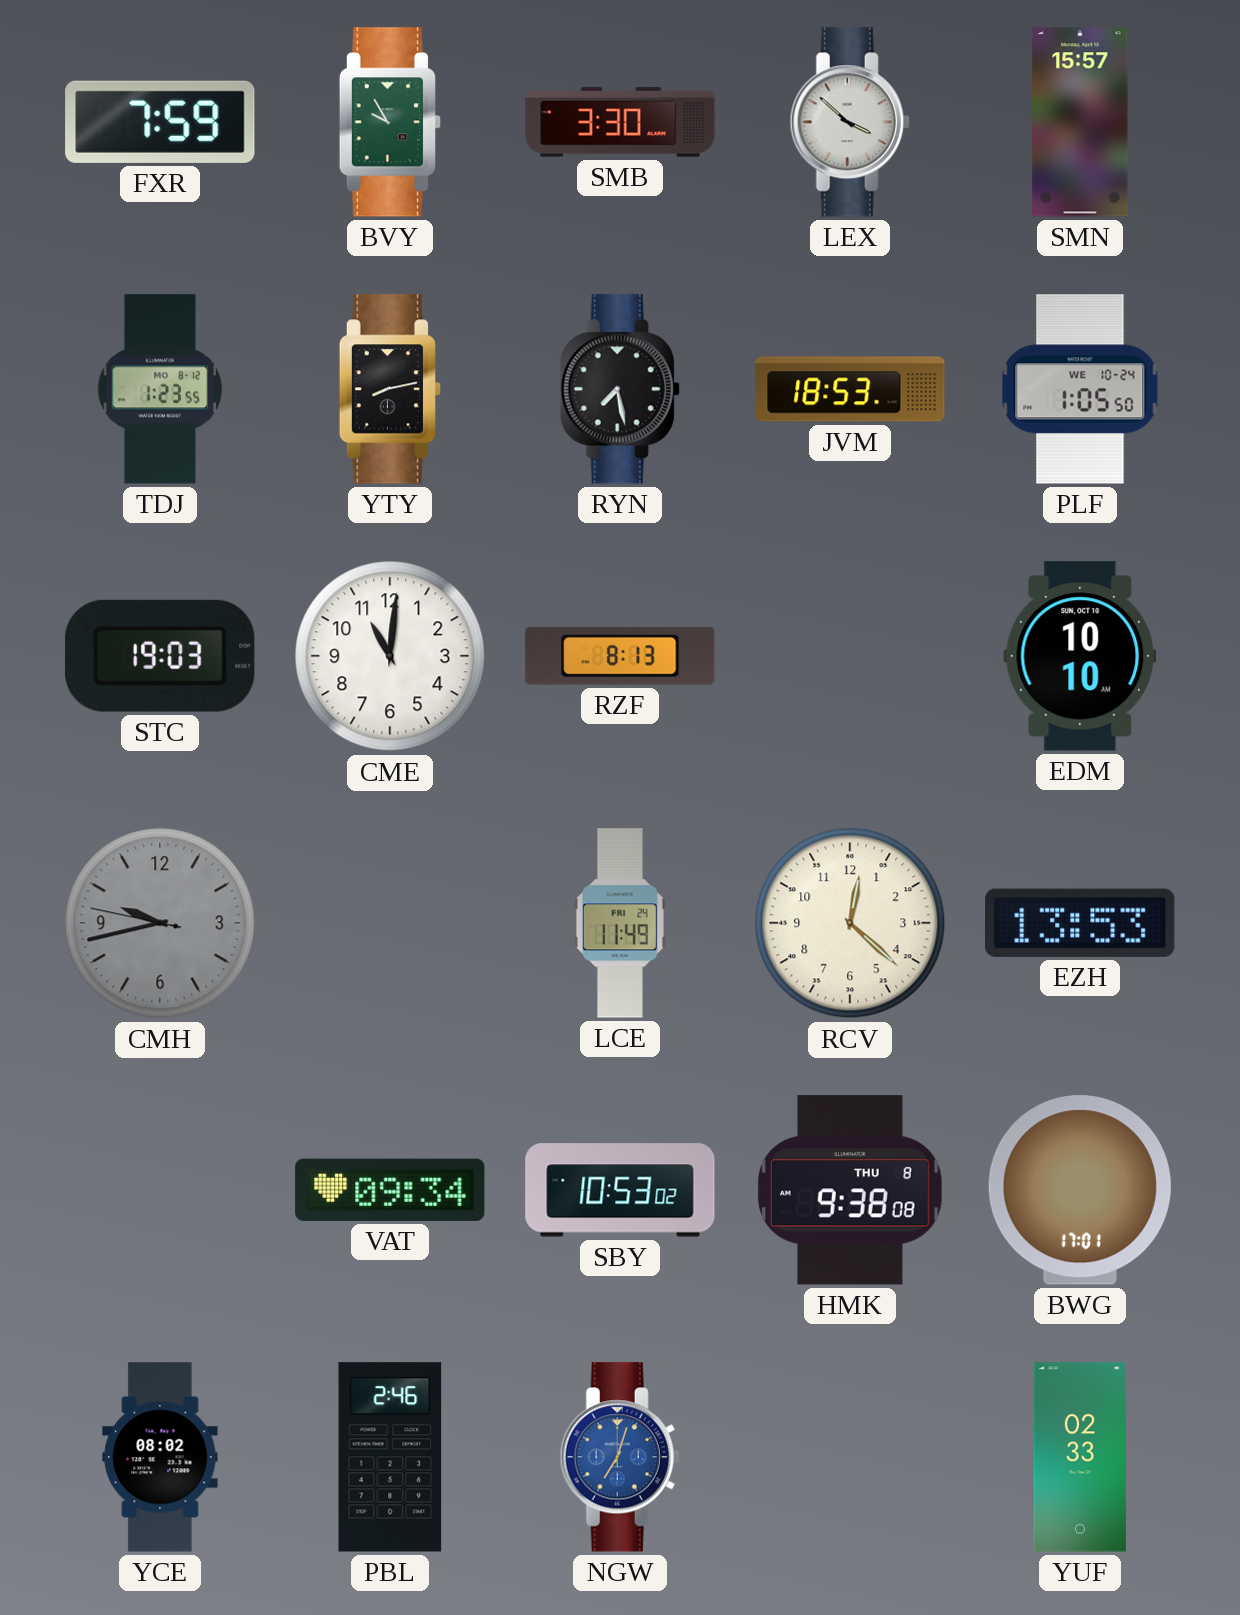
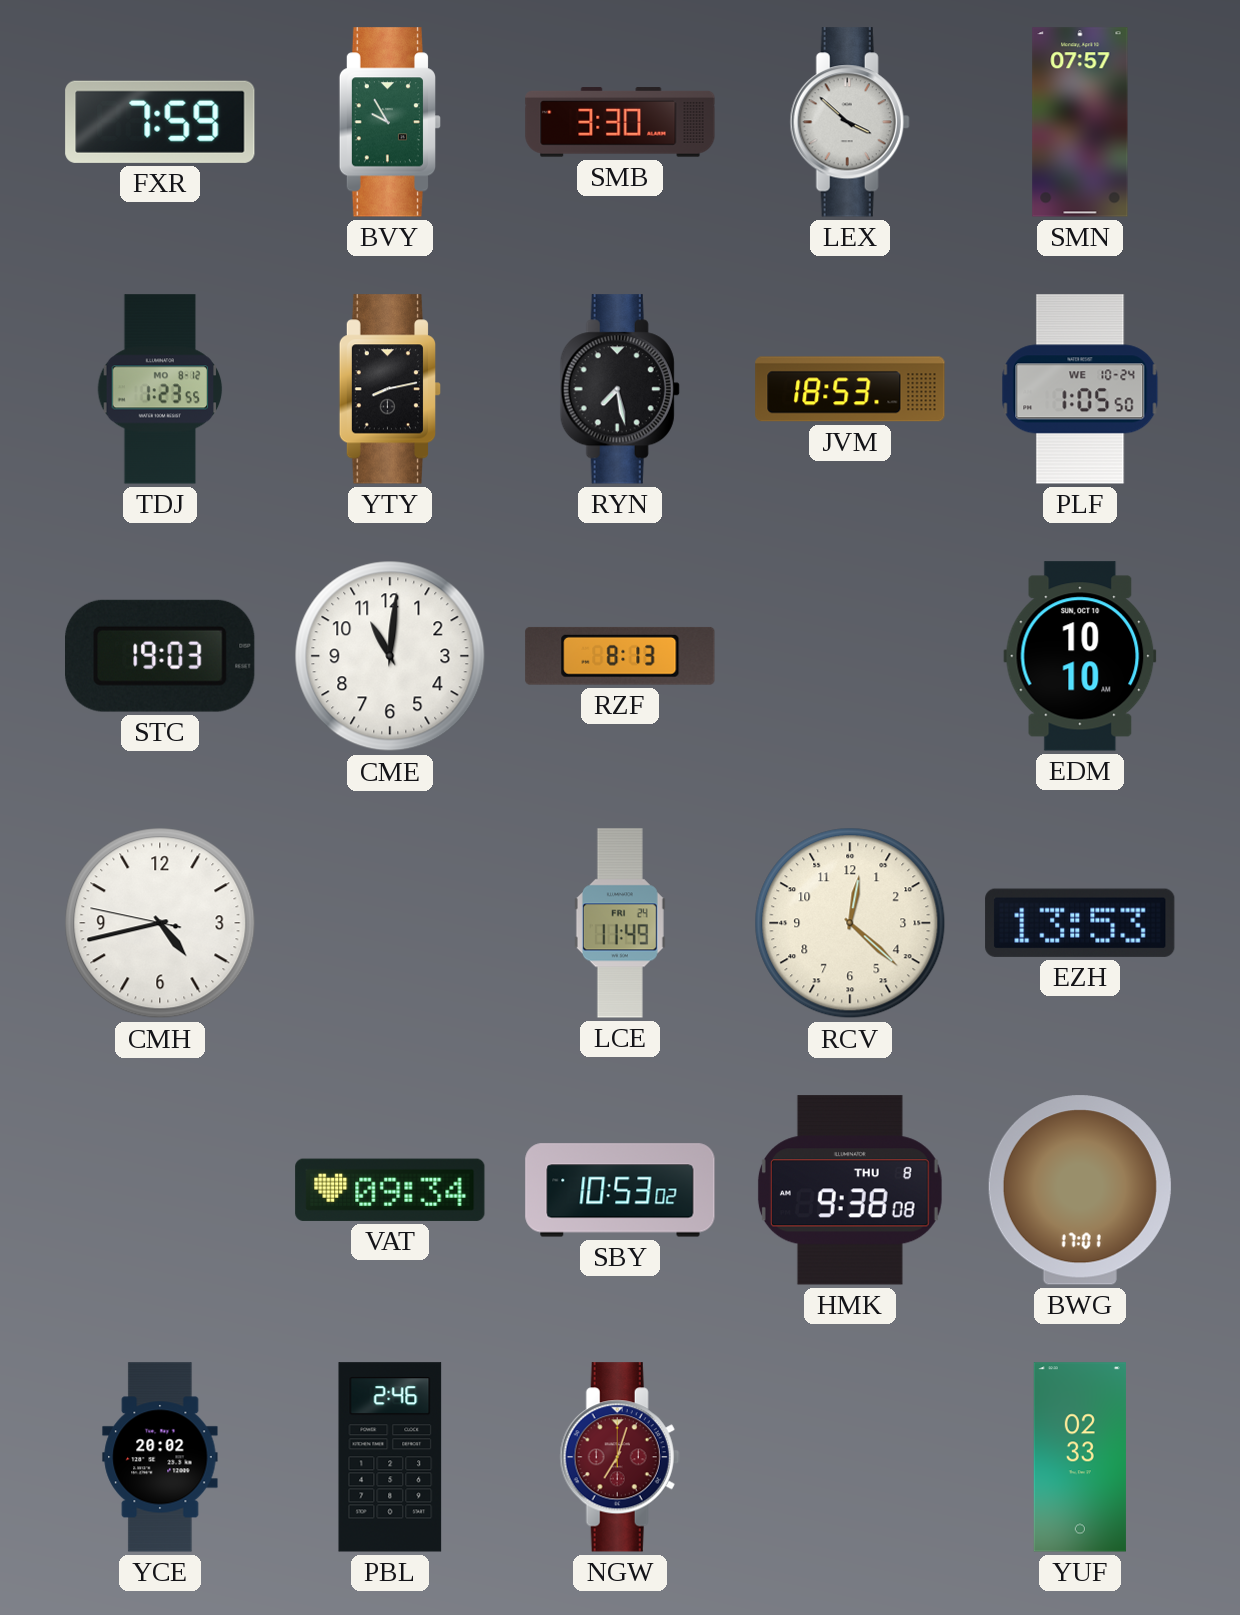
SMN: 15:57 -> 07:57
CMH: 9:42 -> 4:42
CMH dial: grey -> white
YCE: 08:02 -> 20:02
NGW dial: blue -> burgundy
